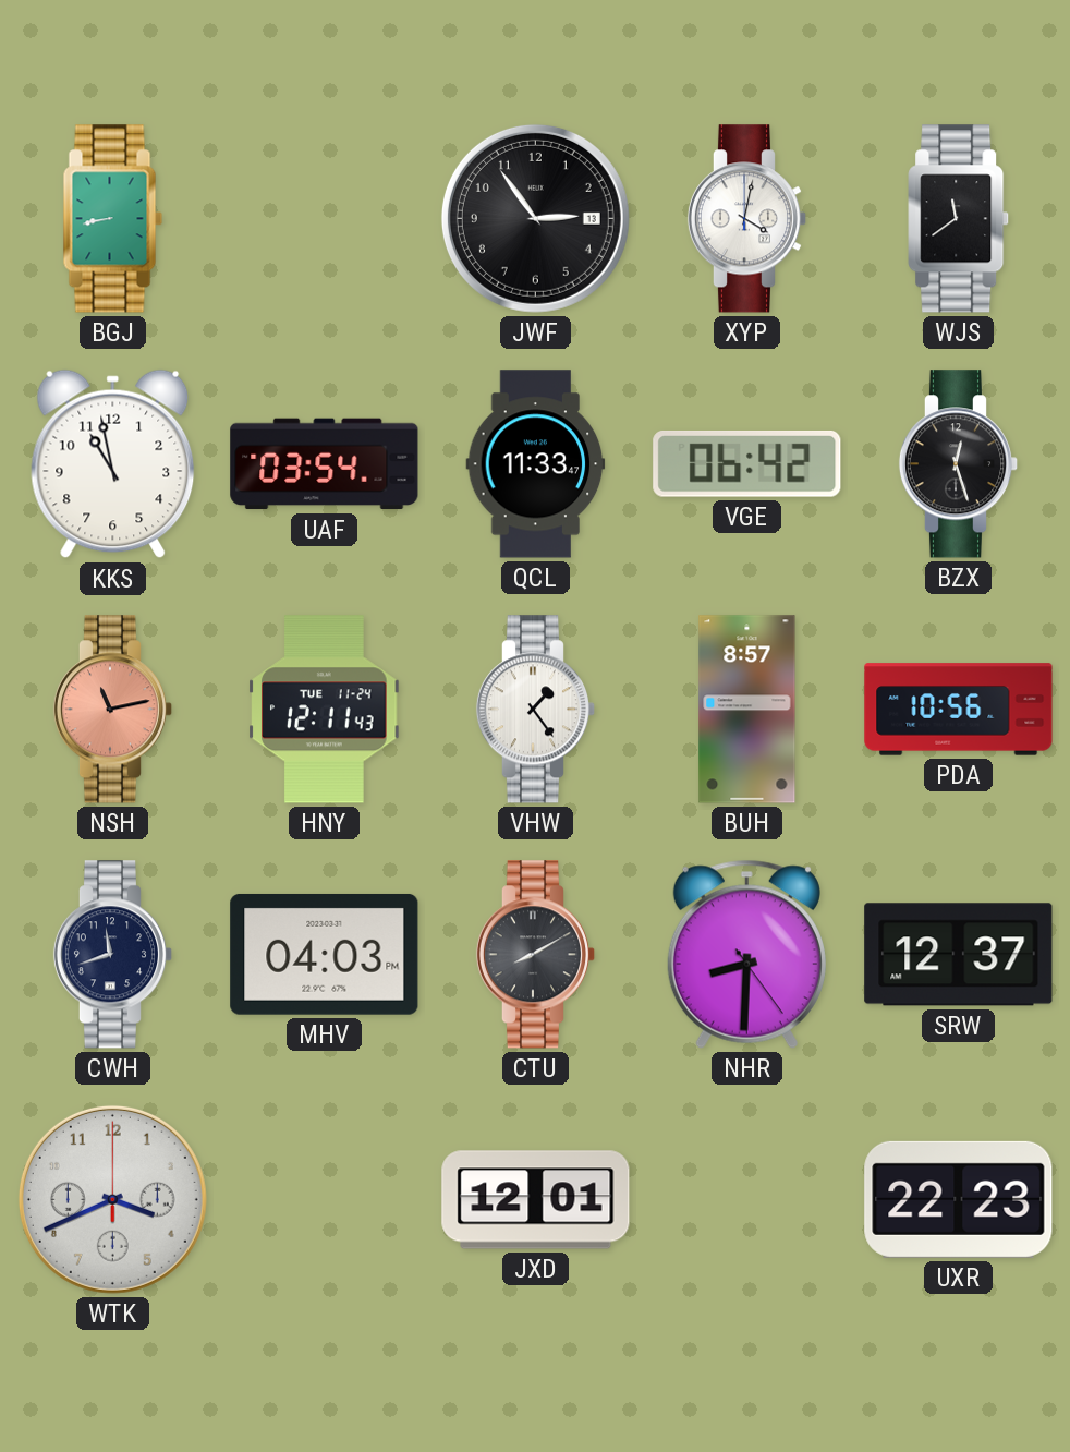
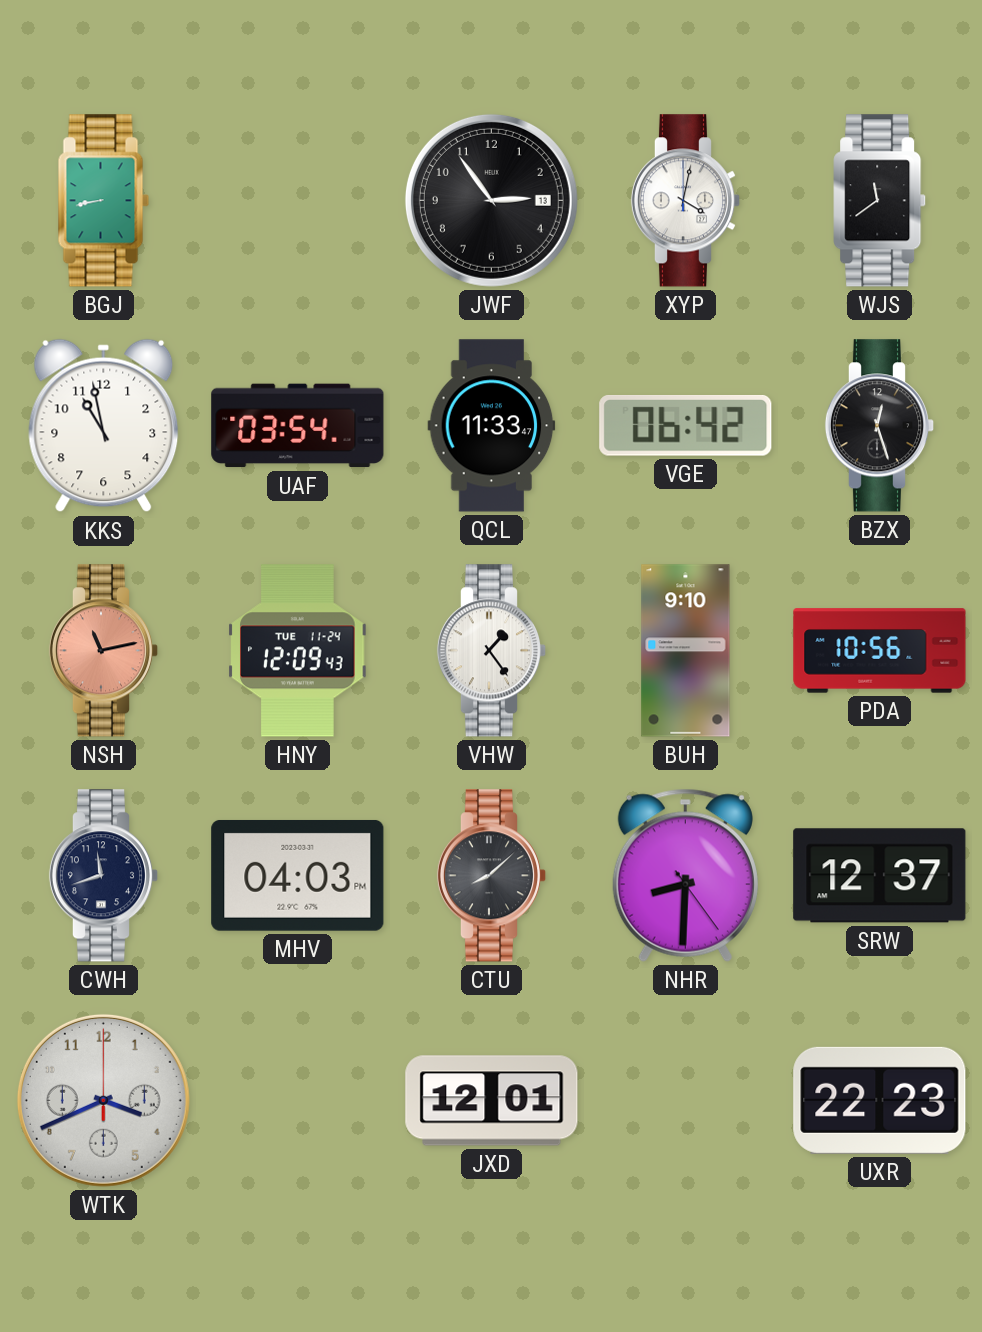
HNY: 12:11 -> 12:09
BUH: 8:57 -> 9:10
CTU: 8:10 -> 8:08
